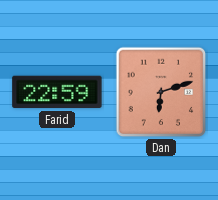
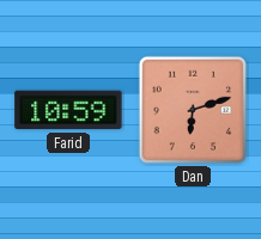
Farid: 22:59 -> 10:59
